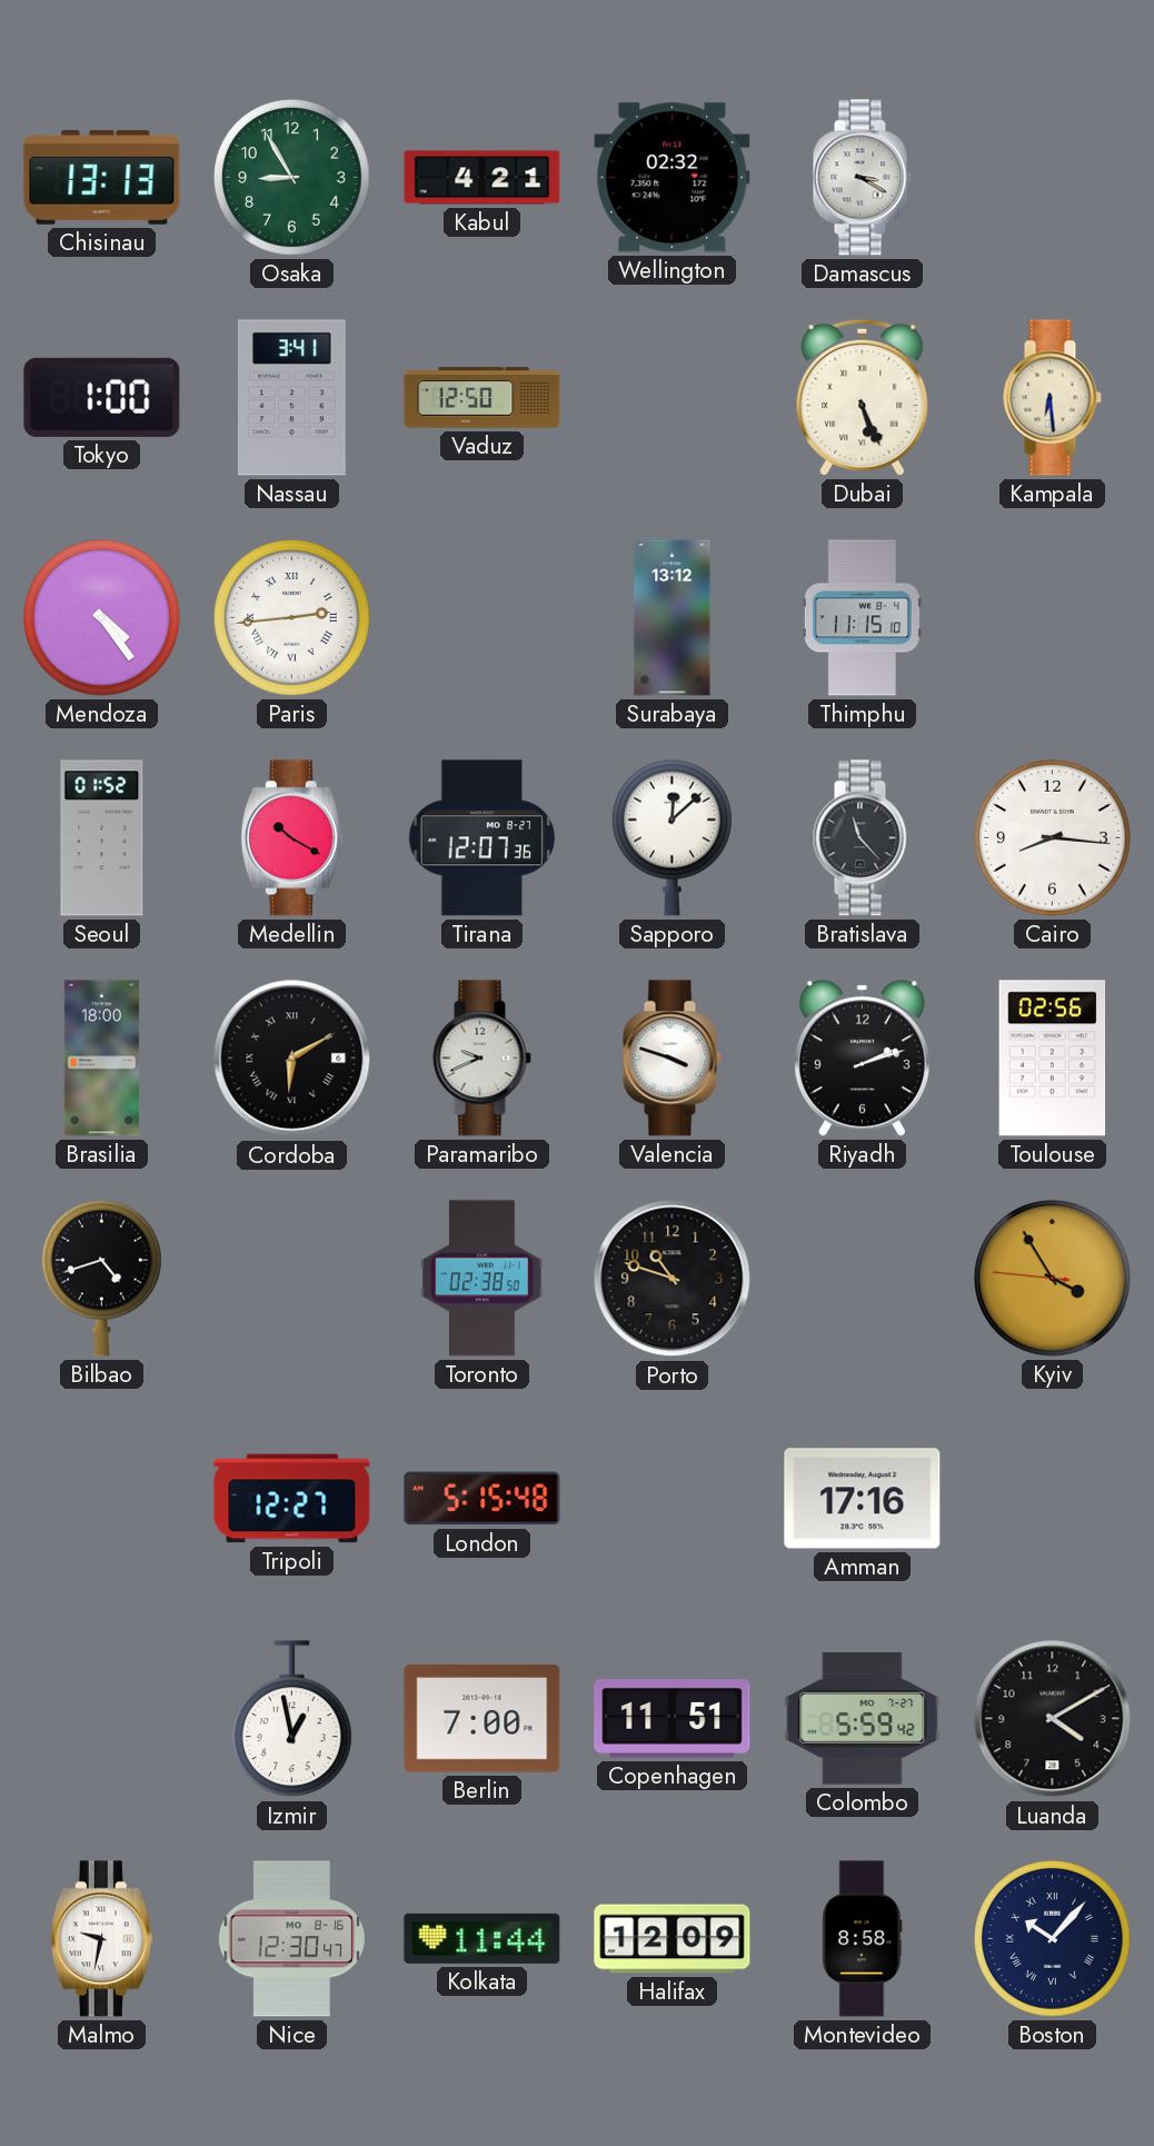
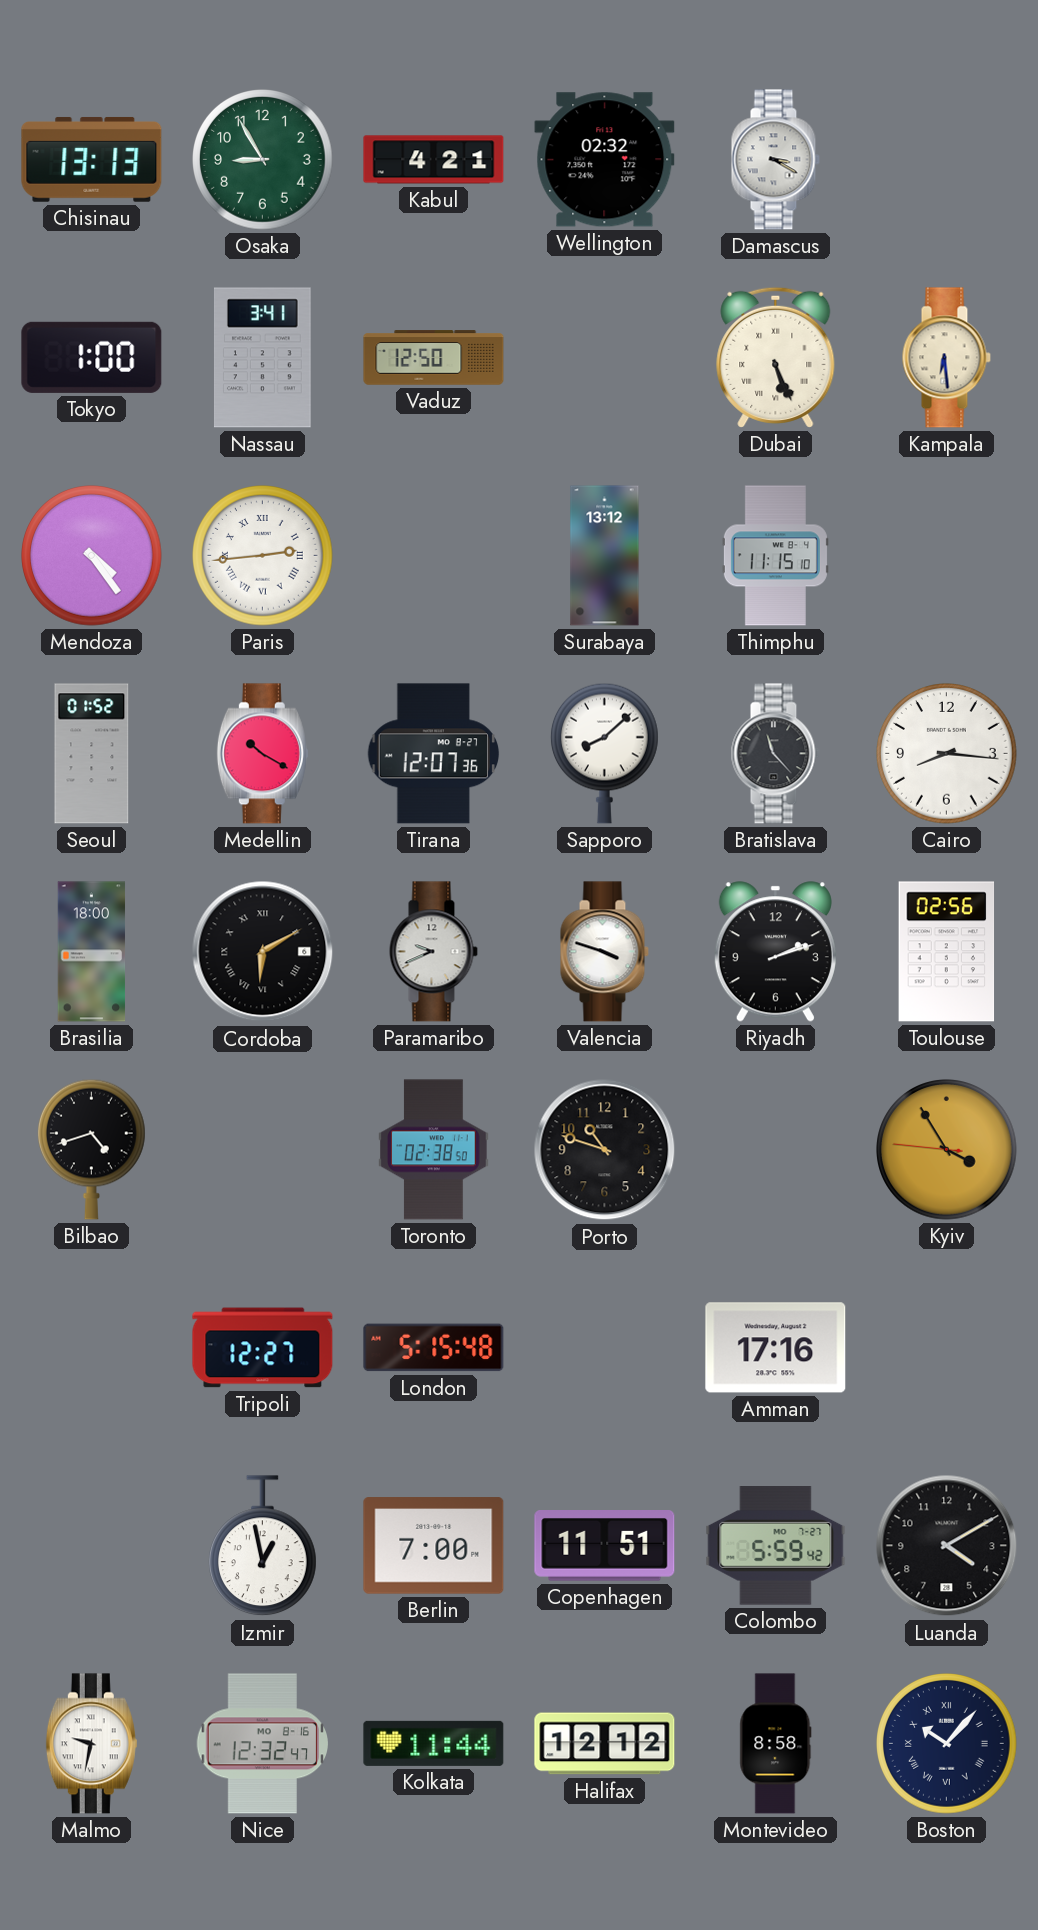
Sapporo: 12:08 -> 8:08
Nice: 12:30 -> 12:32
Halifax: 12:09 -> 12:12
